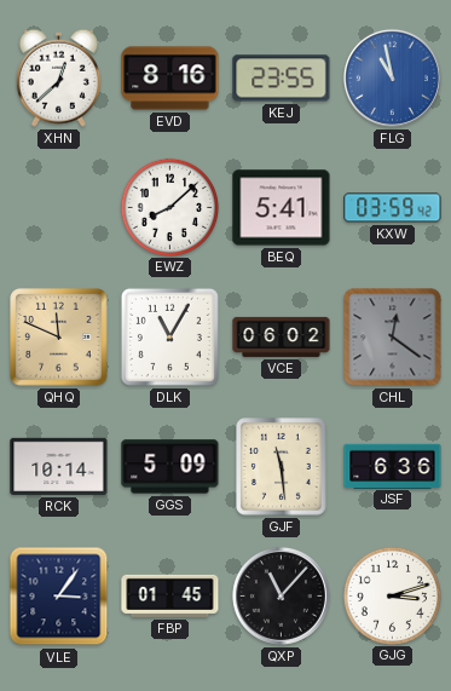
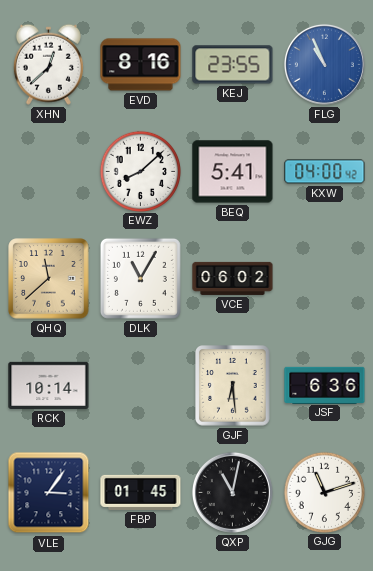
FLG: 10:58 -> 10:56
KXW: 03:59 -> 04:00
QHQ: 11:49 -> 11:38
CHL: 12:21 -> none
GGS: 5:09 -> none
GJF: 11:29 -> 6:29
QXP: 11:07 -> 11:02
GJG: 3:12 -> 11:12
